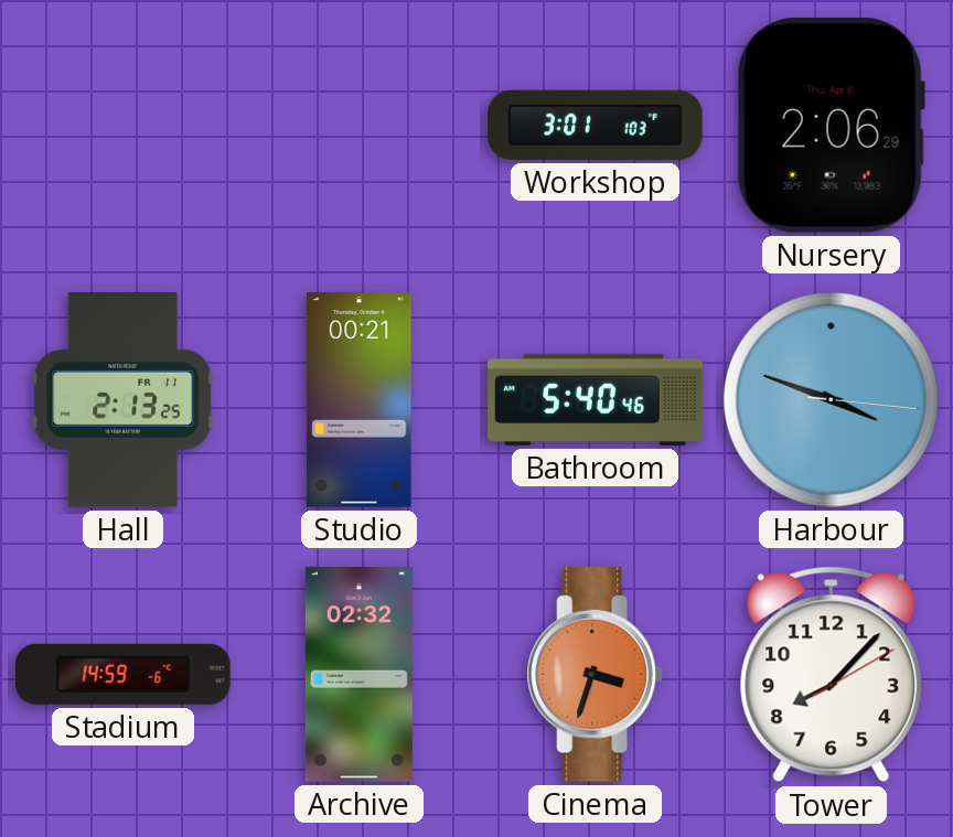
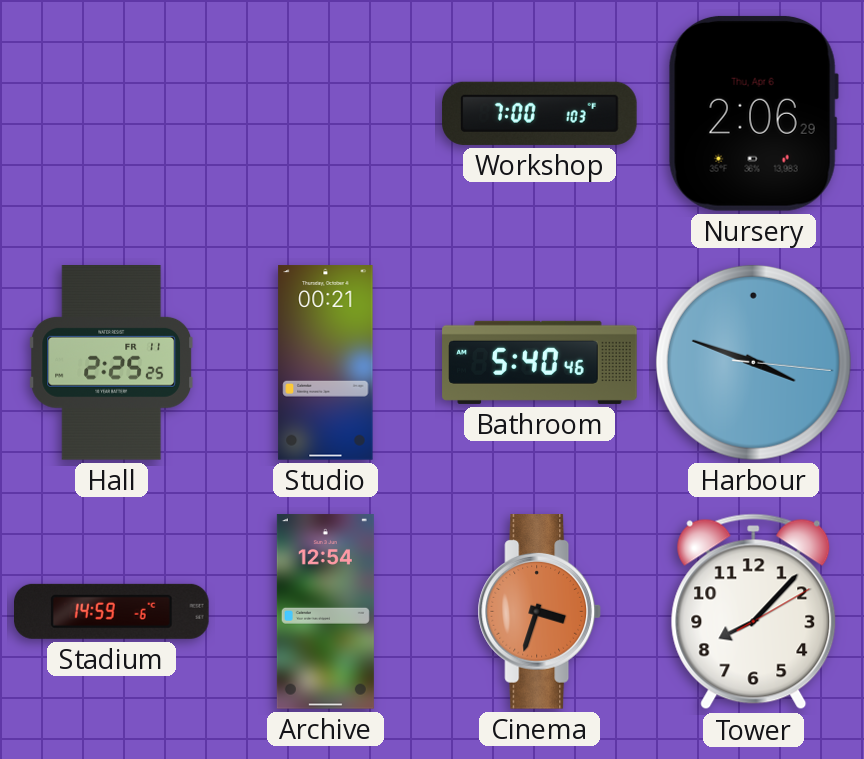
Workshop: 3:01 -> 7:00
Hall: 2:13 -> 2:25
Archive: 02:32 -> 12:54
